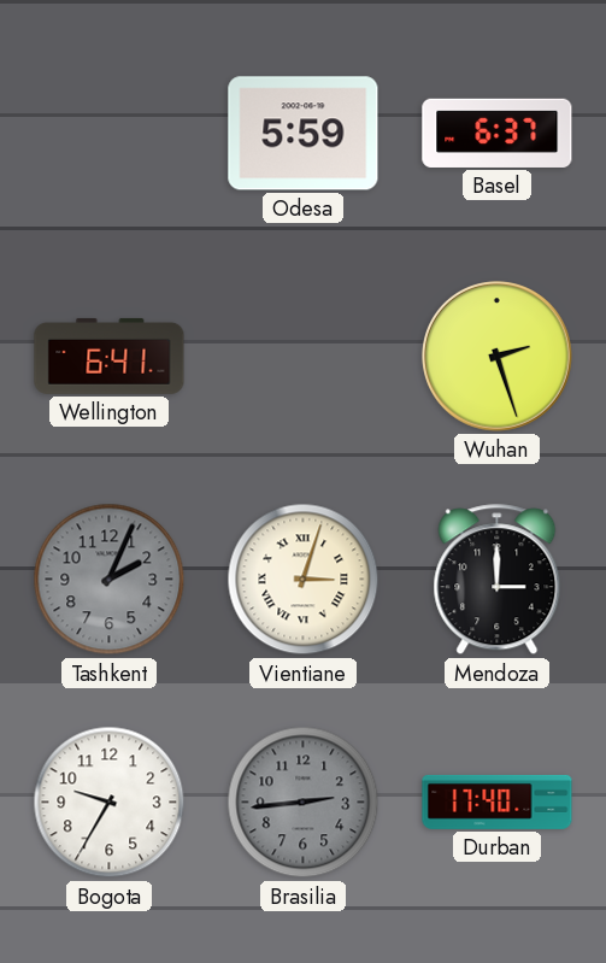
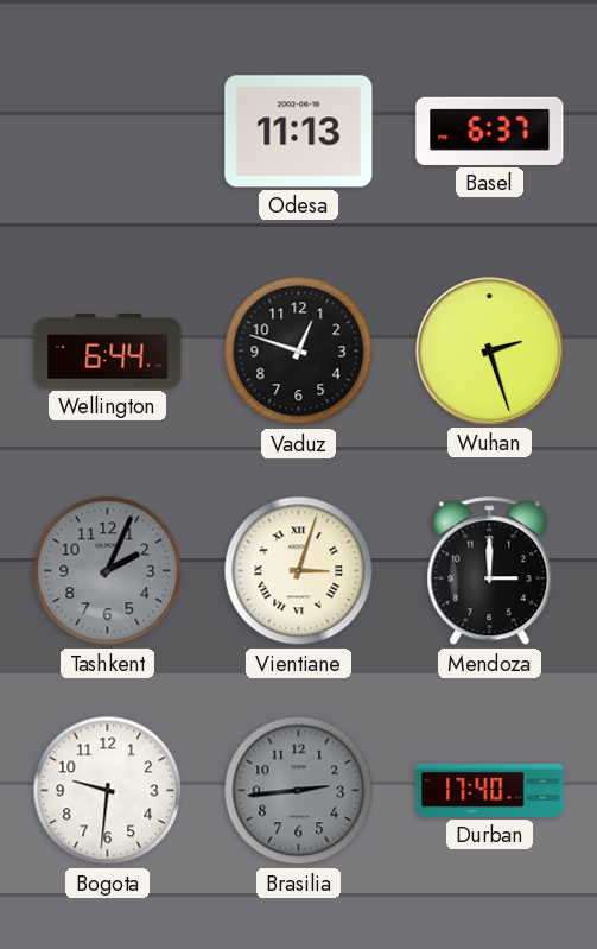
Odesa: 5:59 -> 11:13
Wellington: 6:41 -> 6:44
Vaduz: none -> 12:48
Bogota: 9:35 -> 9:31
